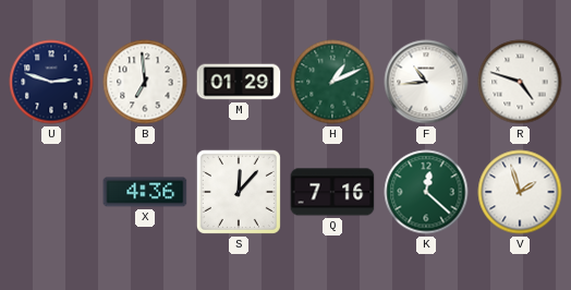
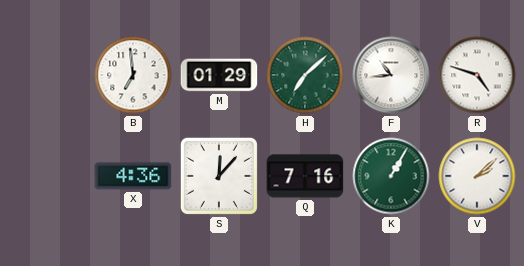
U: 2:48 -> none
H: 1:11 -> 7:08
K: 12:22 -> 1:05
V: 1:57 -> 2:08
